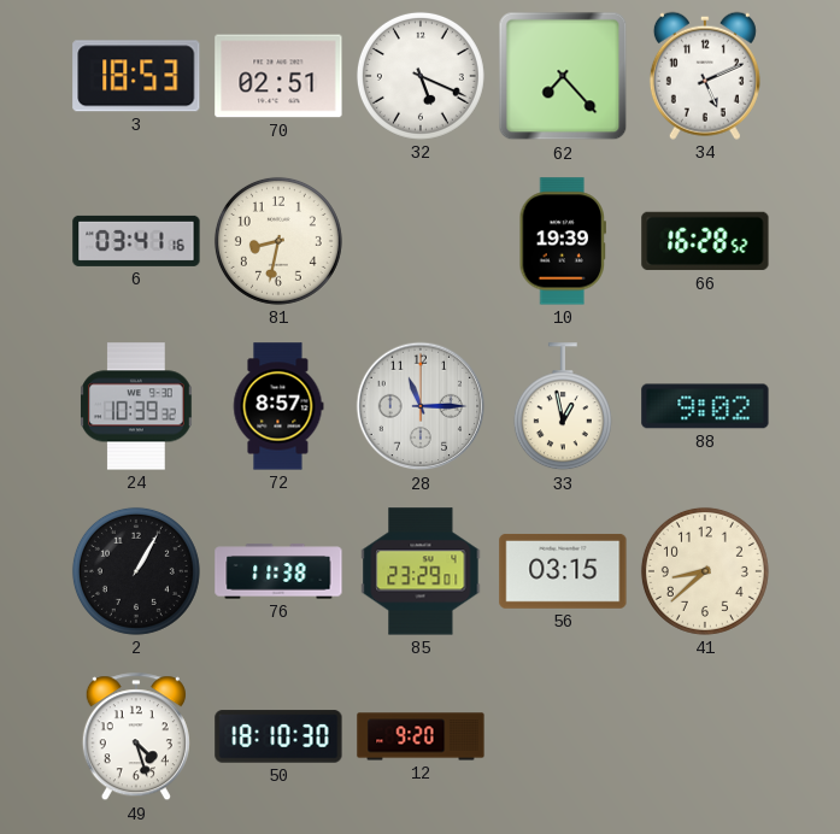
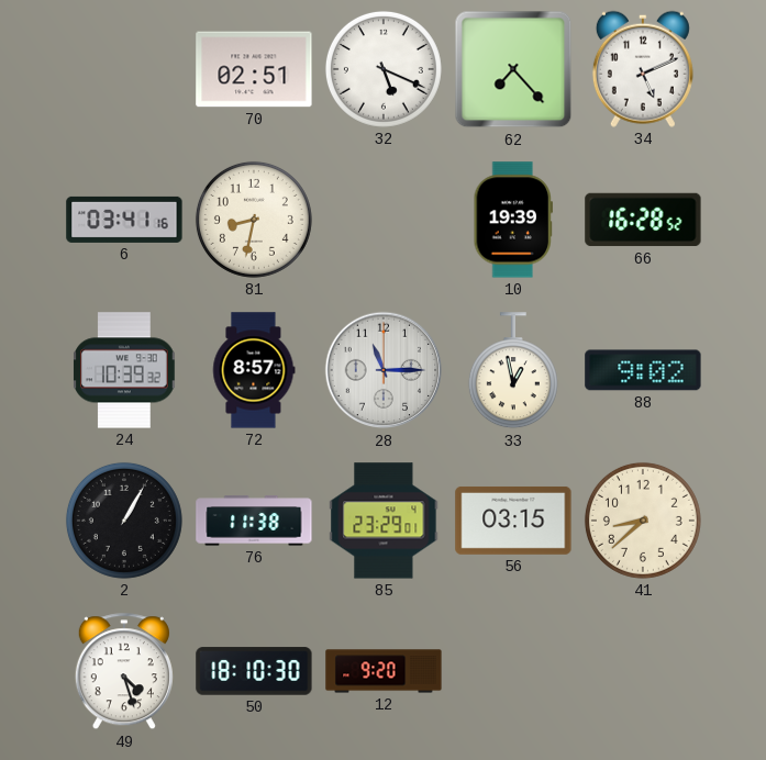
3: 18:53 -> none
